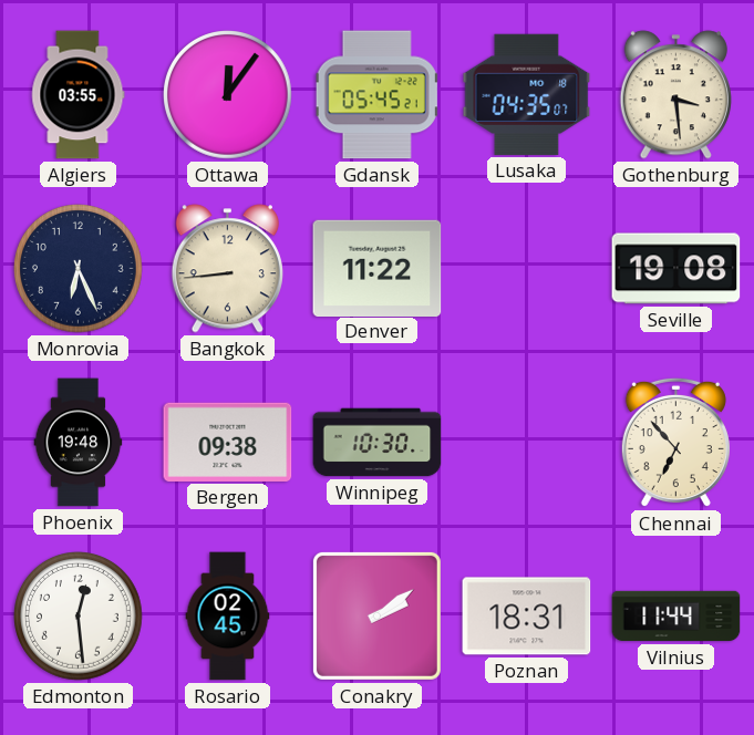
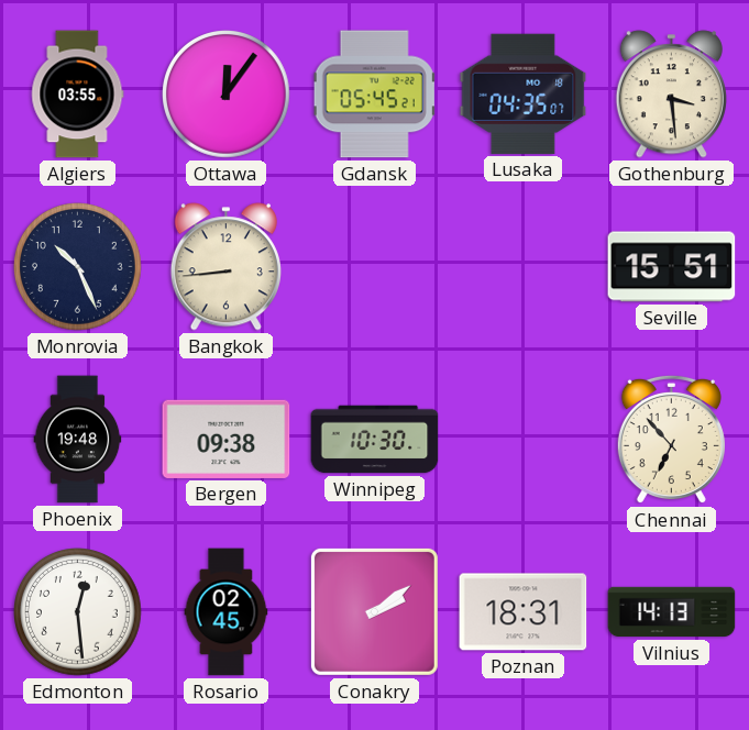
Monrovia: 6:26 -> 10:26
Denver: 11:22 -> none
Seville: 19:08 -> 15:51
Vilnius: 11:44 -> 14:13
